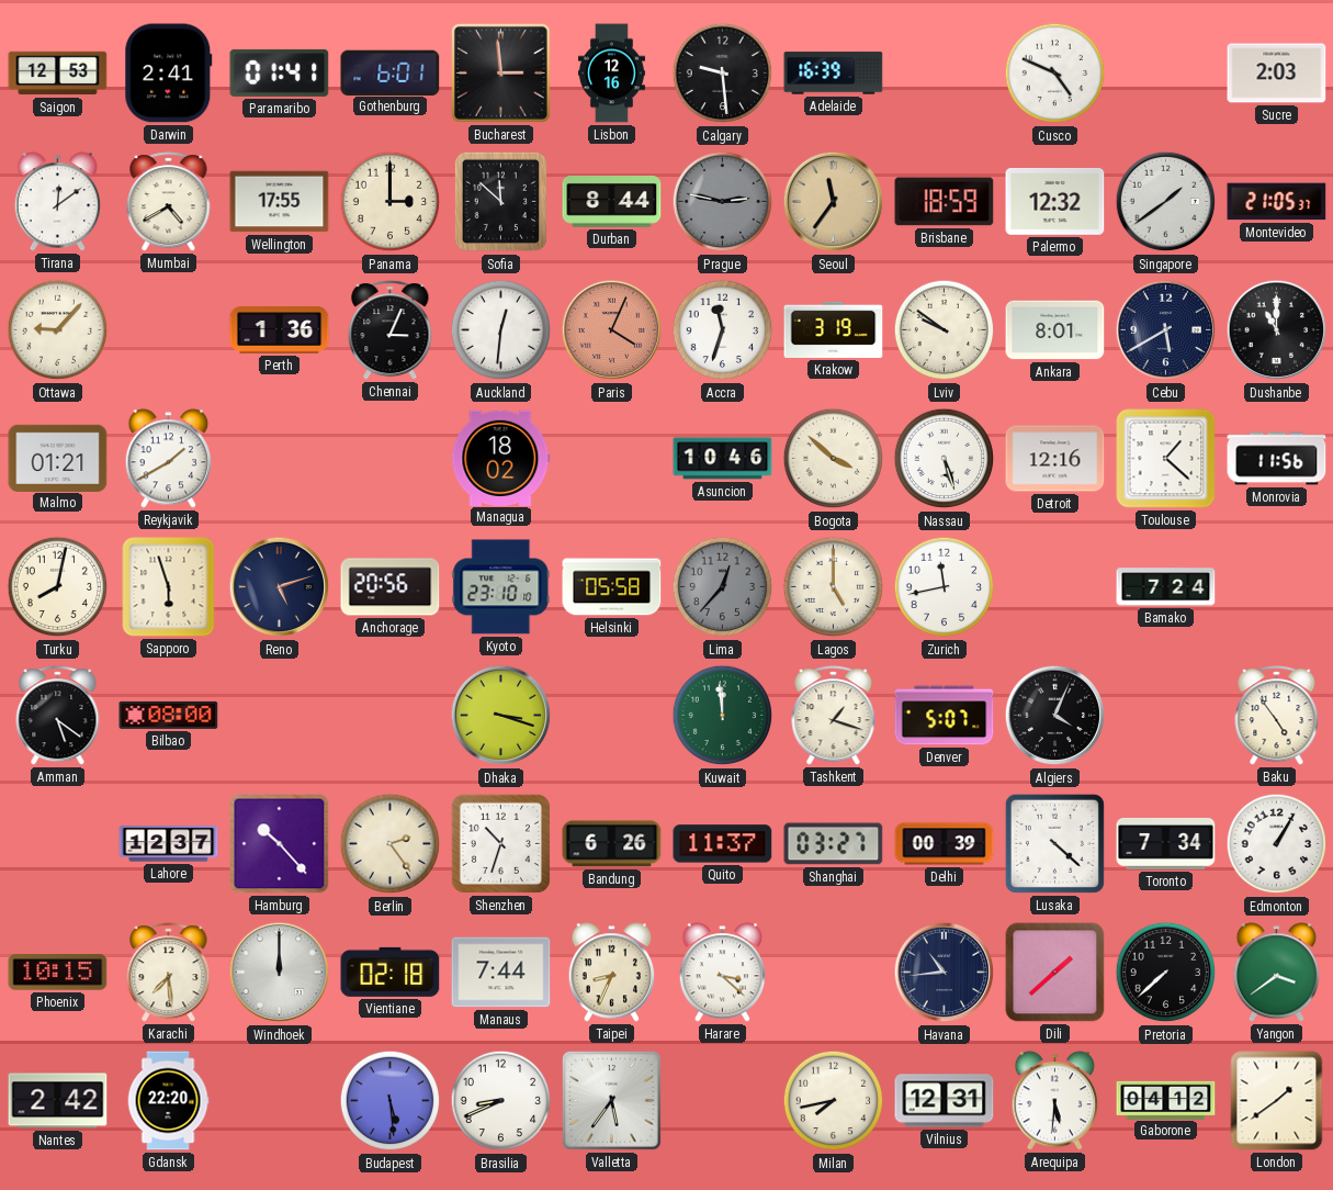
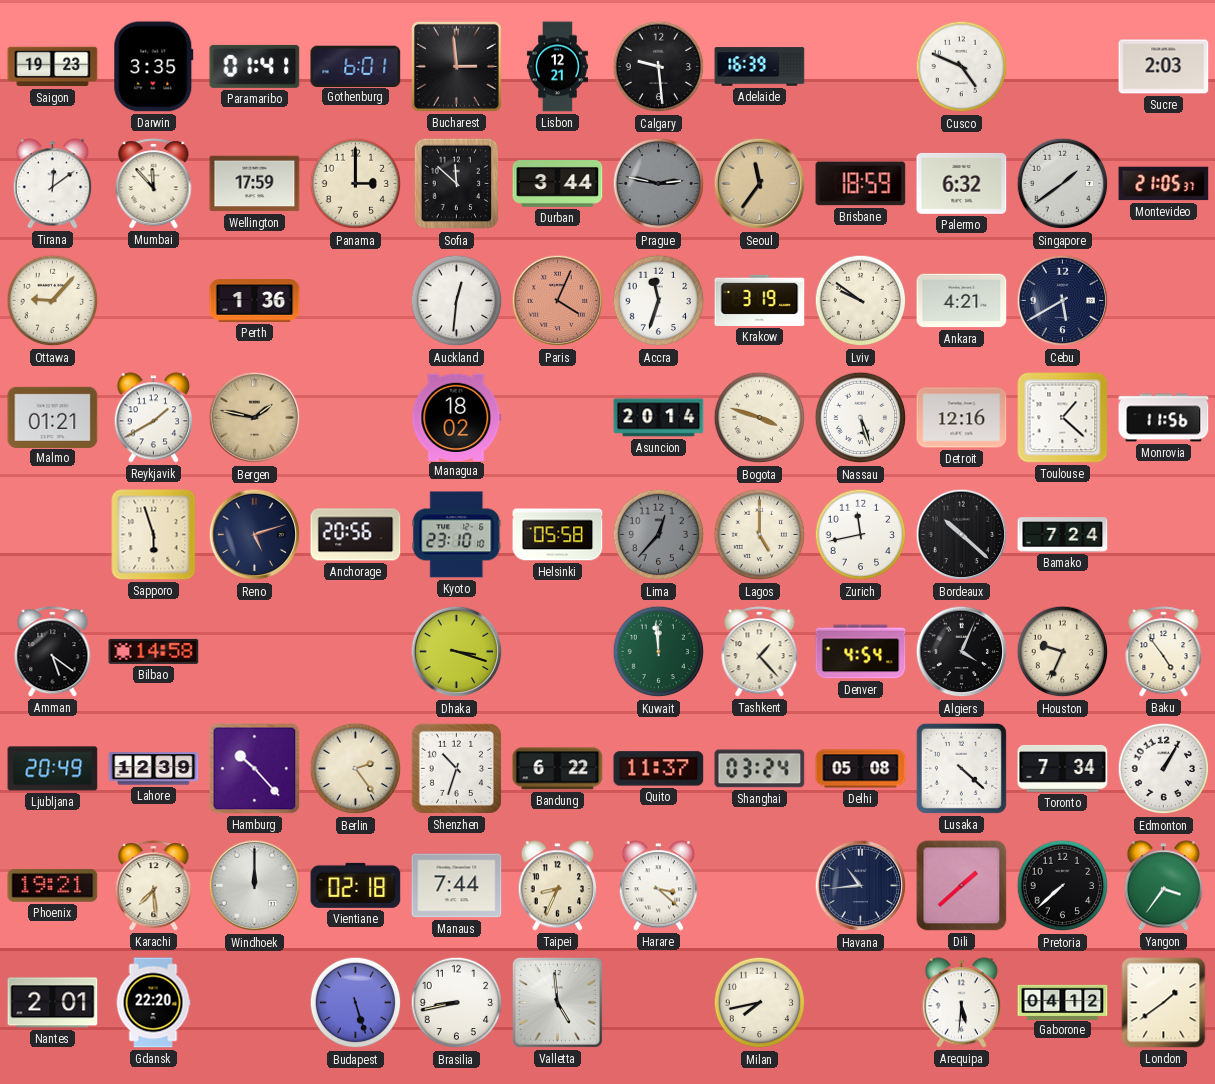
Saigon: 12:53 -> 19:23
Darwin: 2:41 -> 3:35
Lisbon: 12:16 -> 12:21
Mumbai: 4:40 -> 11:53
Wellington: 17:55 -> 17:59
Durban: 8:44 -> 3:44
Palermo: 12:32 -> 6:32
Chennai: 3:04 -> none
Ankara: 8:01 -> 4:21
Dushanbe: 11:00 -> none
Bergen: none -> 1:47
Asuncion: 10:46 -> 20:14
Bogota: 3:52 -> 3:48
Turku: 8:02 -> none
Bordeaux: none -> 10:22
Bilbao: 08:00 -> 14:58
Tashkent: 1:18 -> 1:23
Denver: 5:07 -> 4:54
Houston: none -> 9:34
Ljubljana: none -> 20:49
Lahore: 12:37 -> 12:39
Bandung: 6:26 -> 6:22
Shanghai: 03:27 -> 03:24
Delhi: 00:39 -> 05:08
Phoenix: 10:15 -> 19:21
Yangon: 3:39 -> 3:36
Nantes: 2:42 -> 2:01
Budapest: 5:29 -> 5:27
Brasilia: 8:41 -> 8:43
Valletta: 5:36 -> 4:59
Vilnius: 12:31 -> none
